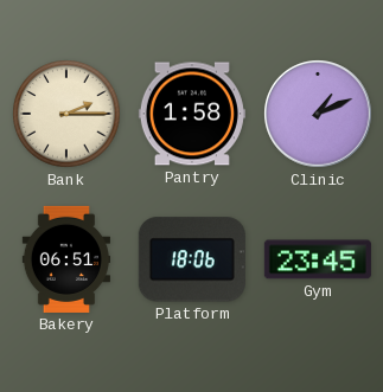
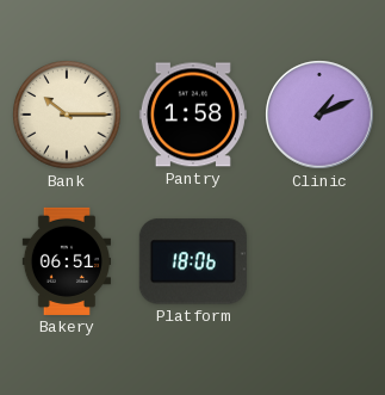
Bank: 2:15 -> 10:15
Gym: 23:45 -> none
